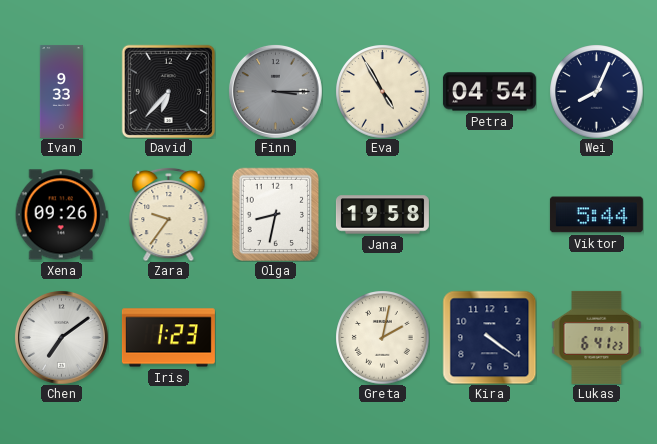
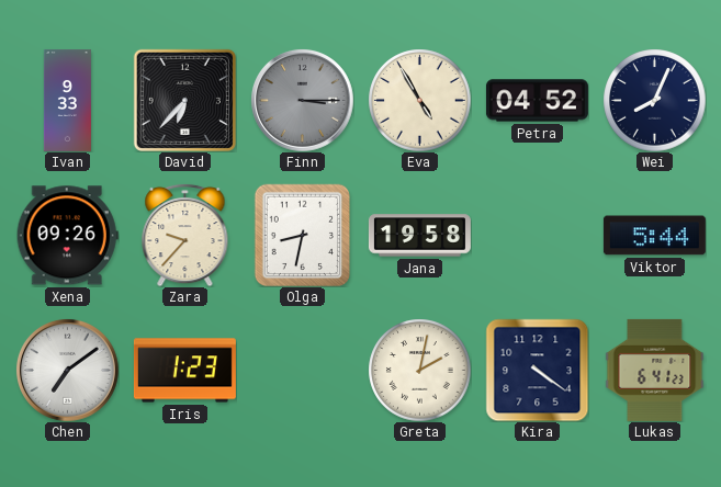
Petra: 04:54 -> 04:52
Zara: 9:36 -> 9:37
